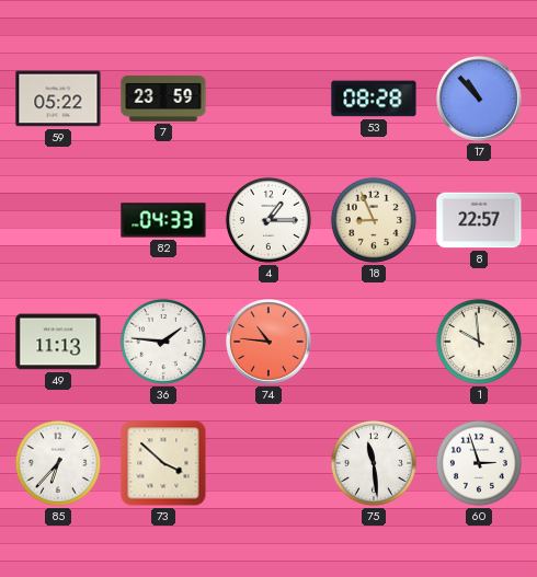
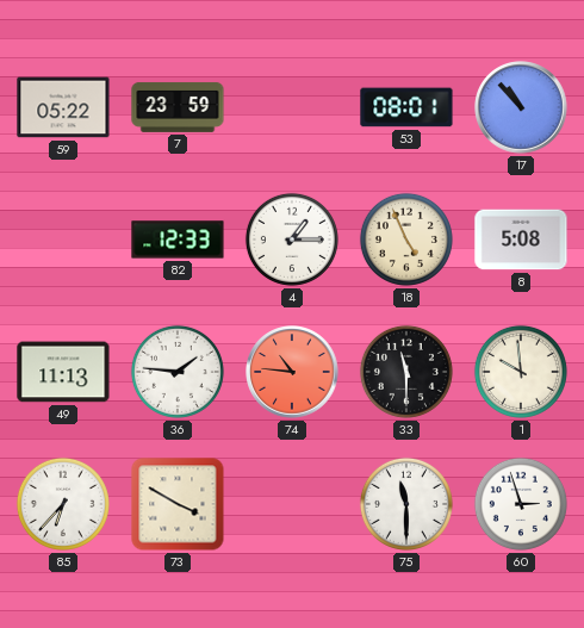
53: 08:28 -> 08:01
82: 04:33 -> 12:33
18: 8:56 -> 4:56
8: 22:57 -> 5:08
33: none -> 11:30
73: 3:52 -> 3:50
75: 11:29 -> 11:30
